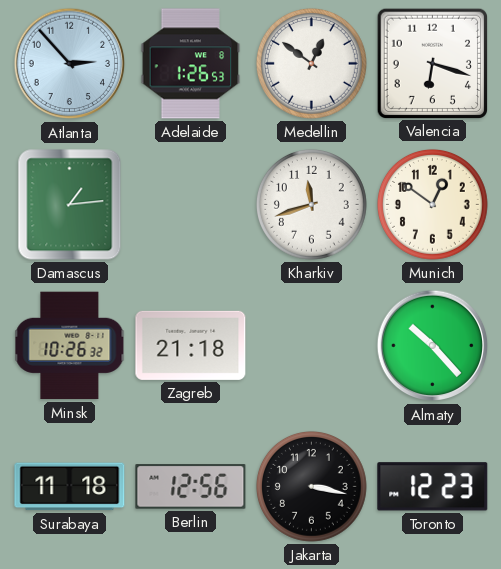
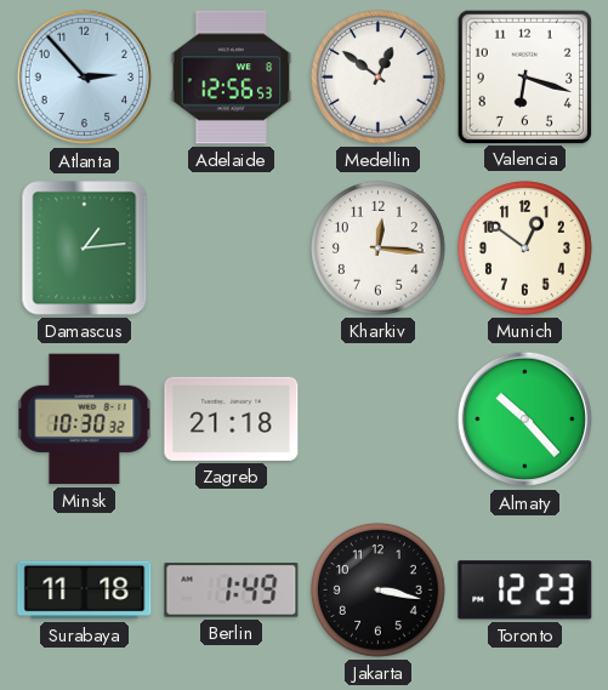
Adelaide: 1:26 -> 12:56
Kharkiv: 11:42 -> 12:16
Minsk: 10:26 -> 10:30
Berlin: 12:56 -> 1:49
